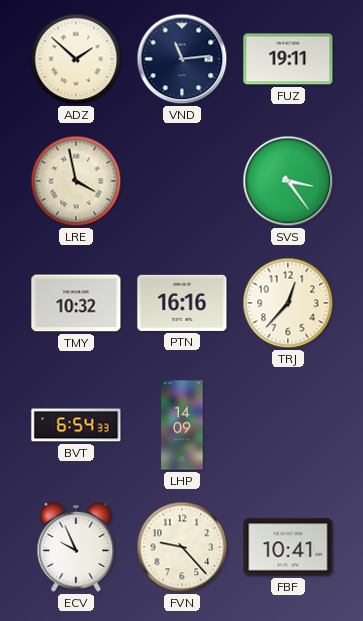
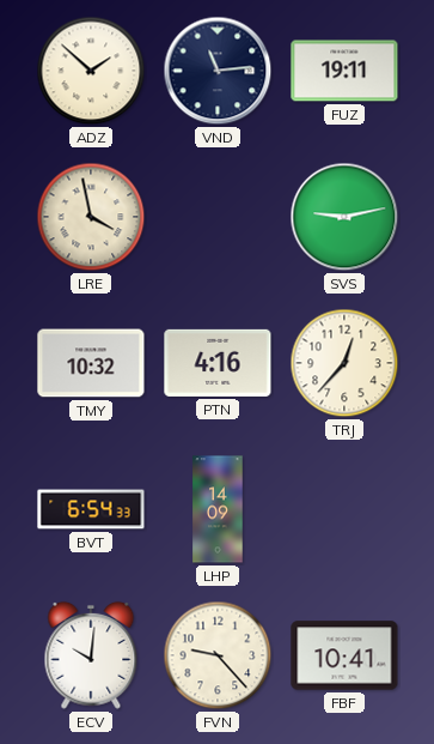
SVS: 3:24 -> 9:13
PTN: 16:16 -> 4:16
ECV: 9:56 -> 10:01
